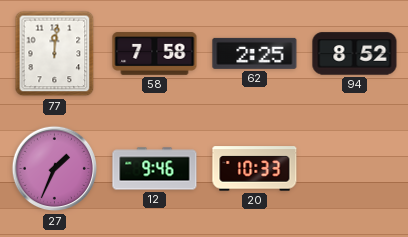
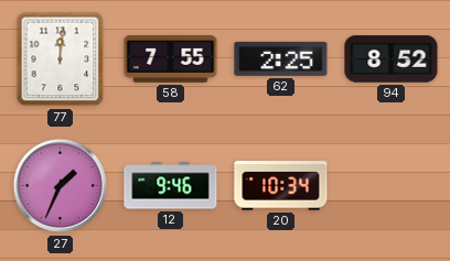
58: 7:58 -> 7:55
20: 10:33 -> 10:34
